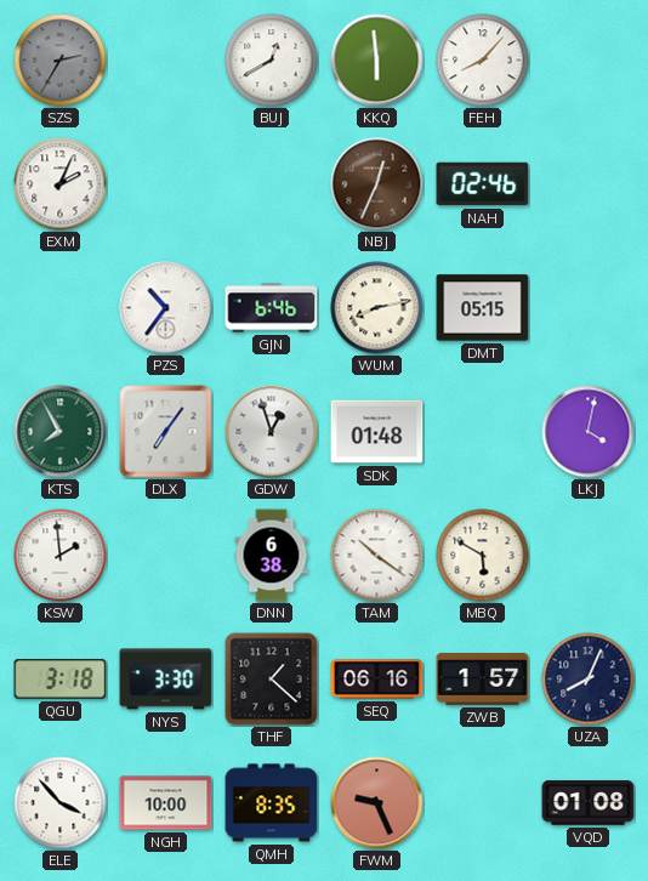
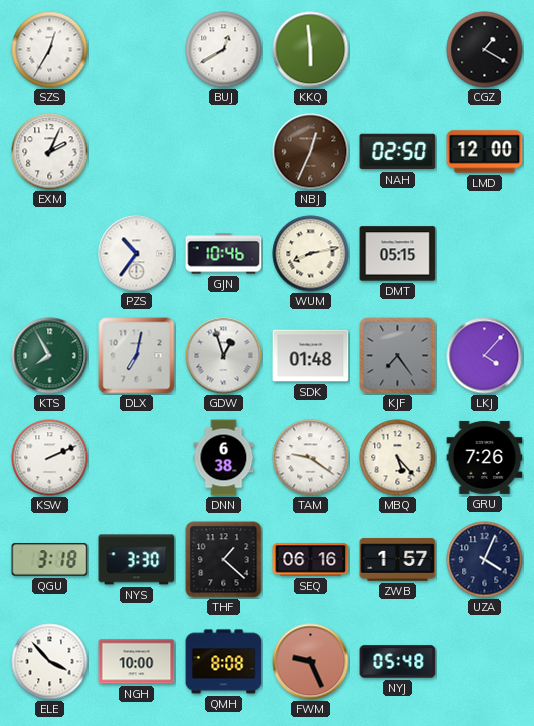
SZS: 2:35 -> 12:35
SZS dial: grey -> white
FEH: 8:07 -> none
CGZ: none -> 1:20
NAH: 02:46 -> 02:50
LMD: none -> 12:00
GJN: 6:46 -> 10:46
DLX: 7:06 -> 7:02
KJF: none -> 7:24
LKJ: 4:02 -> 4:07
KSW: 1:59 -> 2:11
TAM: 10:21 -> 9:21
MBQ: 5:50 -> 5:23
GRU: none -> 7:26
UZA: 8:04 -> 4:04
QMH: 8:35 -> 8:08
NYJ: none -> 05:48
VQD: 01:08 -> none
